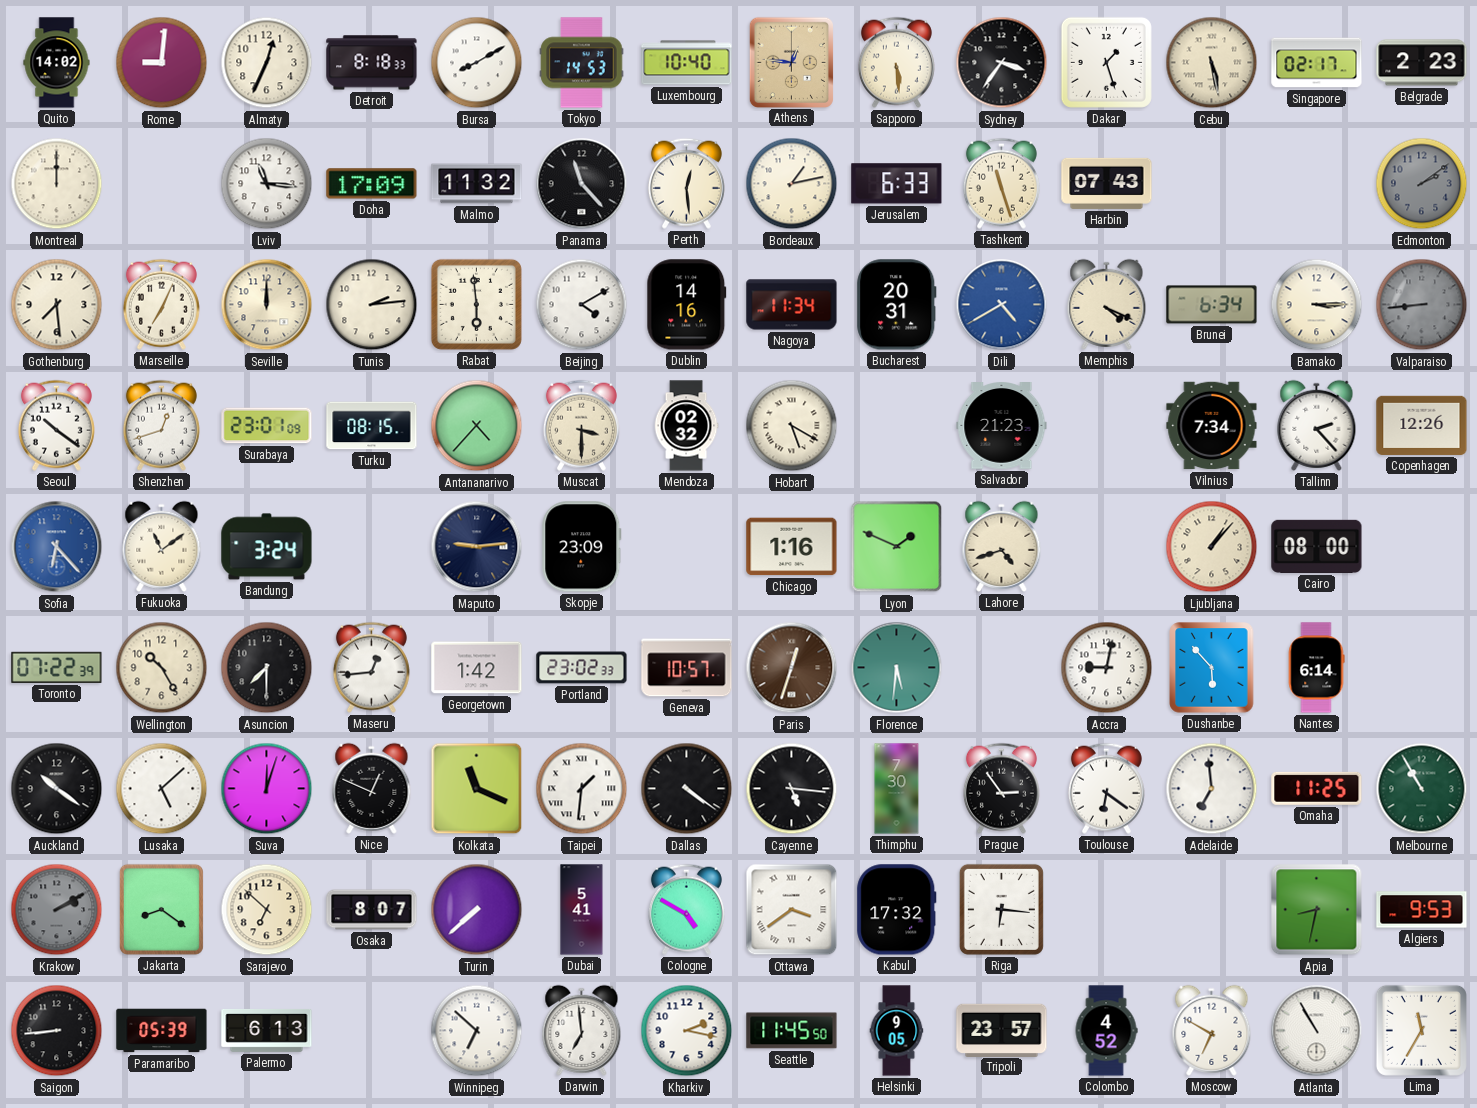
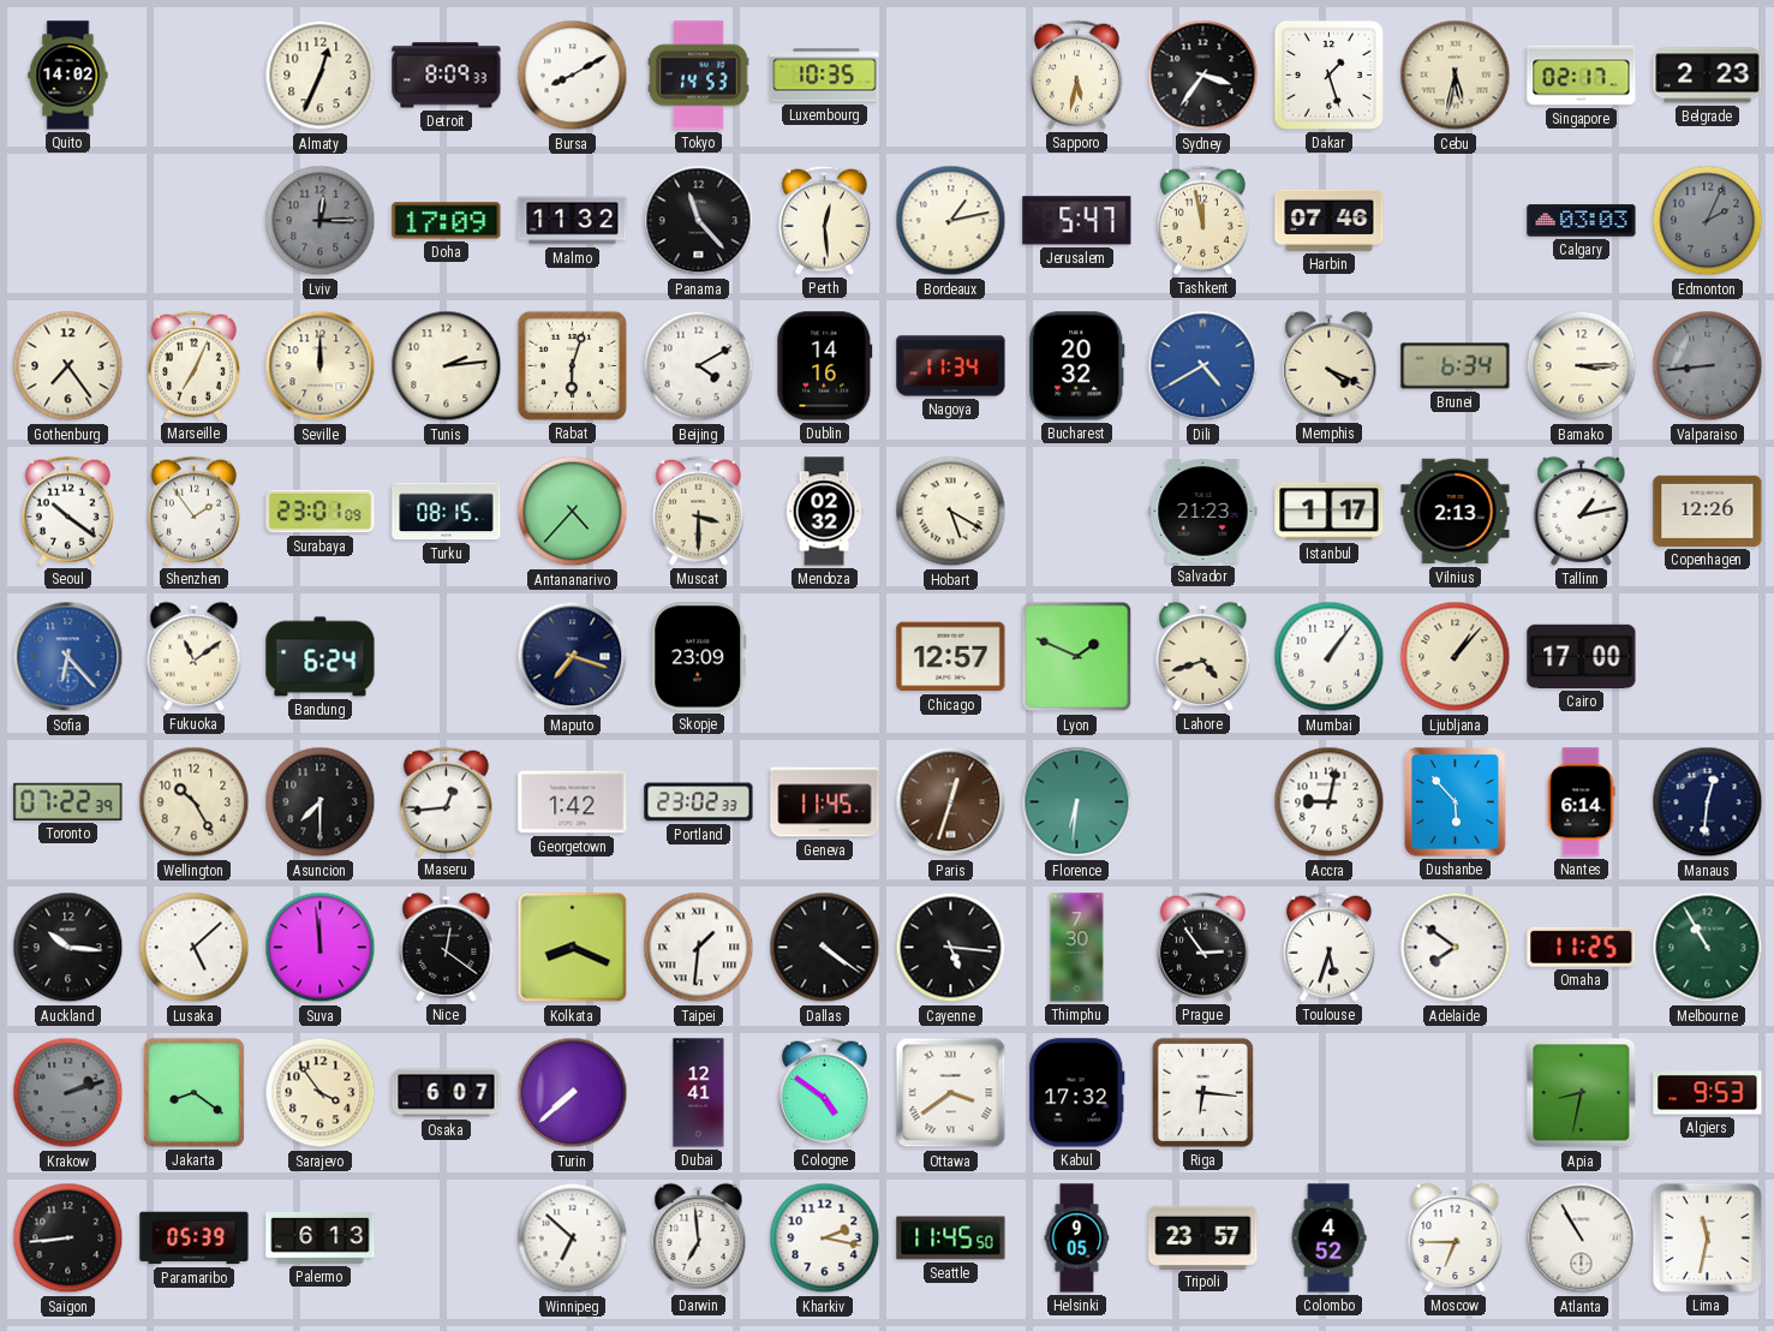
Rome: 9:01 -> none
Detroit: 8:18 -> 8:09
Luxembourg: 10:40 -> 10:35
Athens: 12:46 -> none
Sapporo: 5:29 -> 5:32
Cebu: 5:28 -> 5:32
Montreal: 12:00 -> none
Lviv: 11:16 -> 12:15
Lviv dial: white -> grey
Jerusalem: 6:33 -> 5:47
Tashkent: 11:27 -> 11:58
Harbin: 07:43 -> 07:46
Calgary: none -> 03:03
Edmonton: 2:09 -> 2:04
Gothenburg: 7:29 -> 7:24
Rabat: 5:59 -> 6:03
Bucharest: 20:31 -> 20:32
Shenzhen: 12:42 -> 1:54
Istanbul: none -> 1:17
Vilnius: 7:34 -> 2:13
Tallinn: 2:23 -> 1:13
Bandung: 3:24 -> 6:24
Maputo: 9:14 -> 7:18
Chicago: 1:16 -> 12:57
Mumbai: none -> 1:06
Cairo: 08:00 -> 17:00
Geneva: 10:57 -> 11:45
Florence: 5:31 -> 6:31
Manaus: none -> 12:31
Auckland: 10:21 -> 10:16
Suva: 12:03 -> 11:59
Nice: 12:49 -> 12:21
Kolkata: 11:19 -> 8:19
Toulouse: 6:21 -> 5:33
Adelaide: 6:59 -> 7:51
Krakow: 2:10 -> 2:12
Sarajevo: 6:52 -> 3:54
Osaka: 8:07 -> 6:07
Dubai: 5:41 -> 12:41
Cologne: 4:50 -> 4:51
Moscow: 6:50 -> 6:45
Lima: 11:35 -> 11:32
